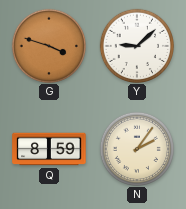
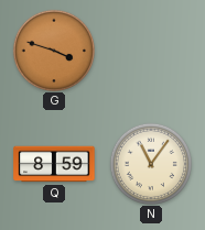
Y: 9:08 -> none
N: 2:06 -> 11:06
